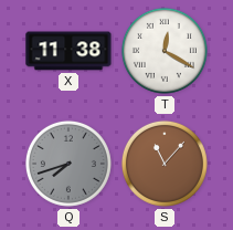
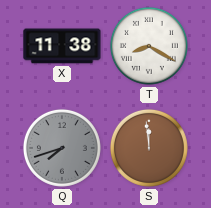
T: 12:20 -> 8:20
S: 11:07 -> 11:59
